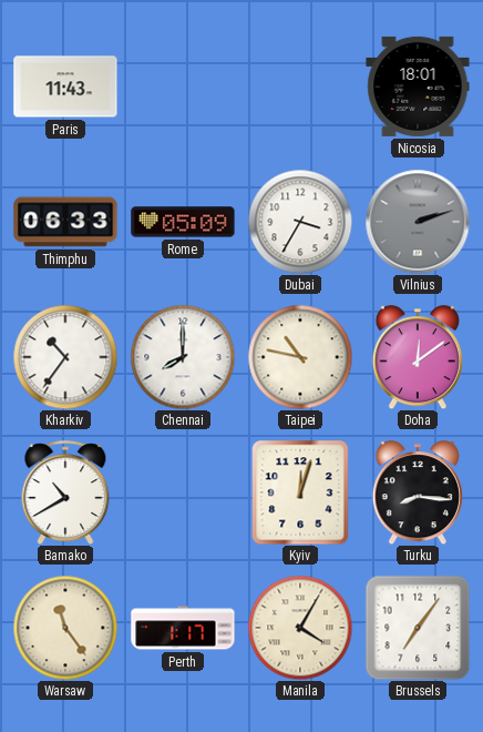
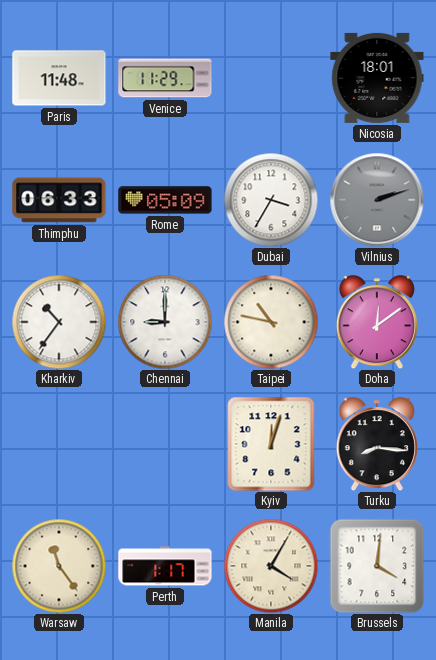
Paris: 11:43 -> 11:48
Venice: none -> 11:29
Chennai: 8:00 -> 9:00
Bamako: 10:40 -> none
Brussels: 7:06 -> 4:01
